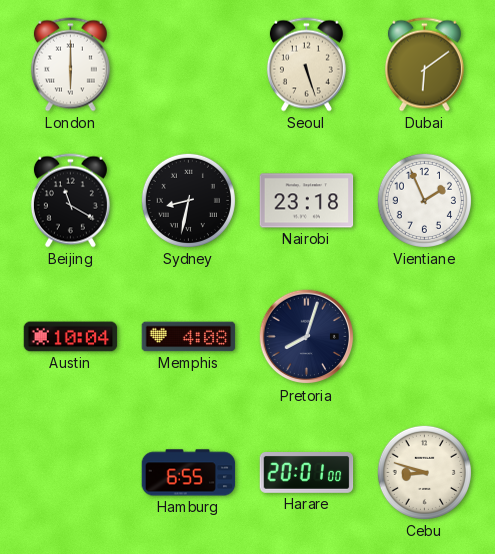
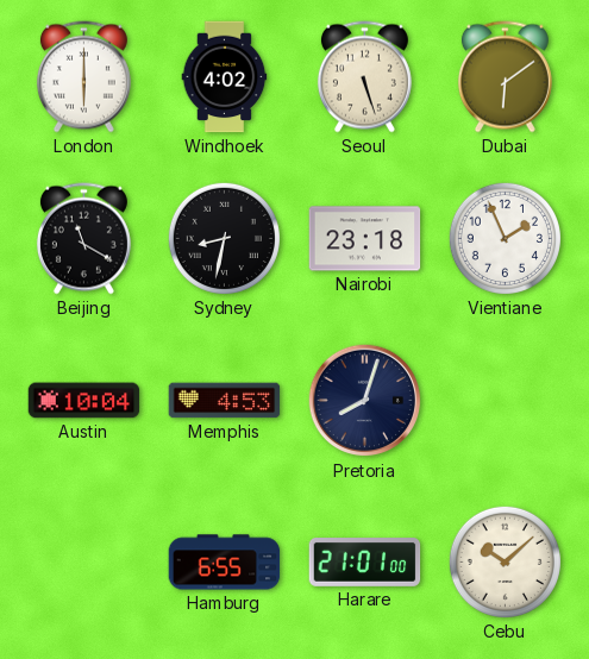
Windhoek: none -> 4:02
Memphis: 4:08 -> 4:53
Harare: 20:01 -> 21:01
Cebu: 8:48 -> 10:08
